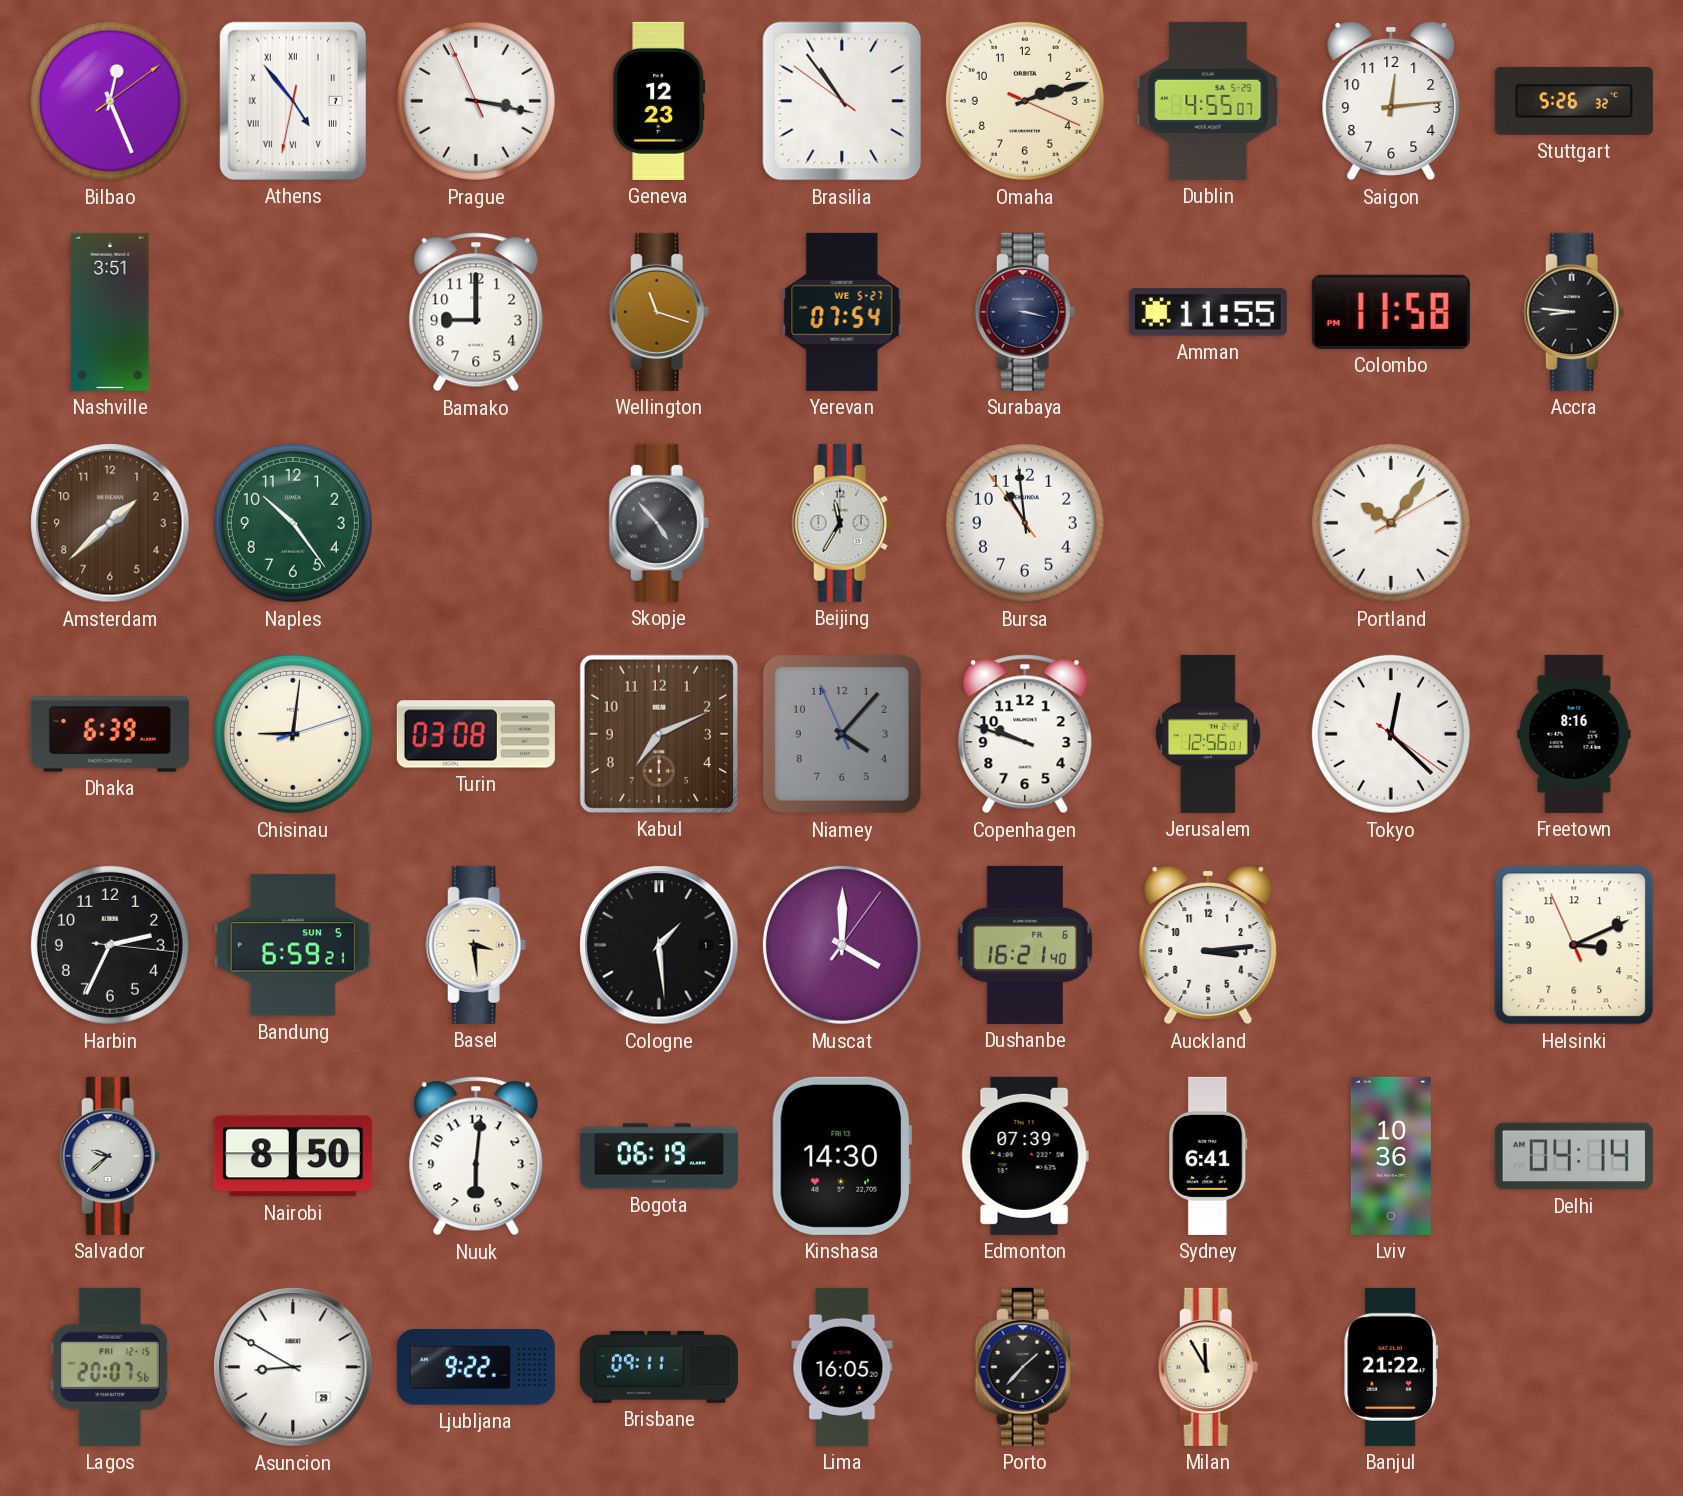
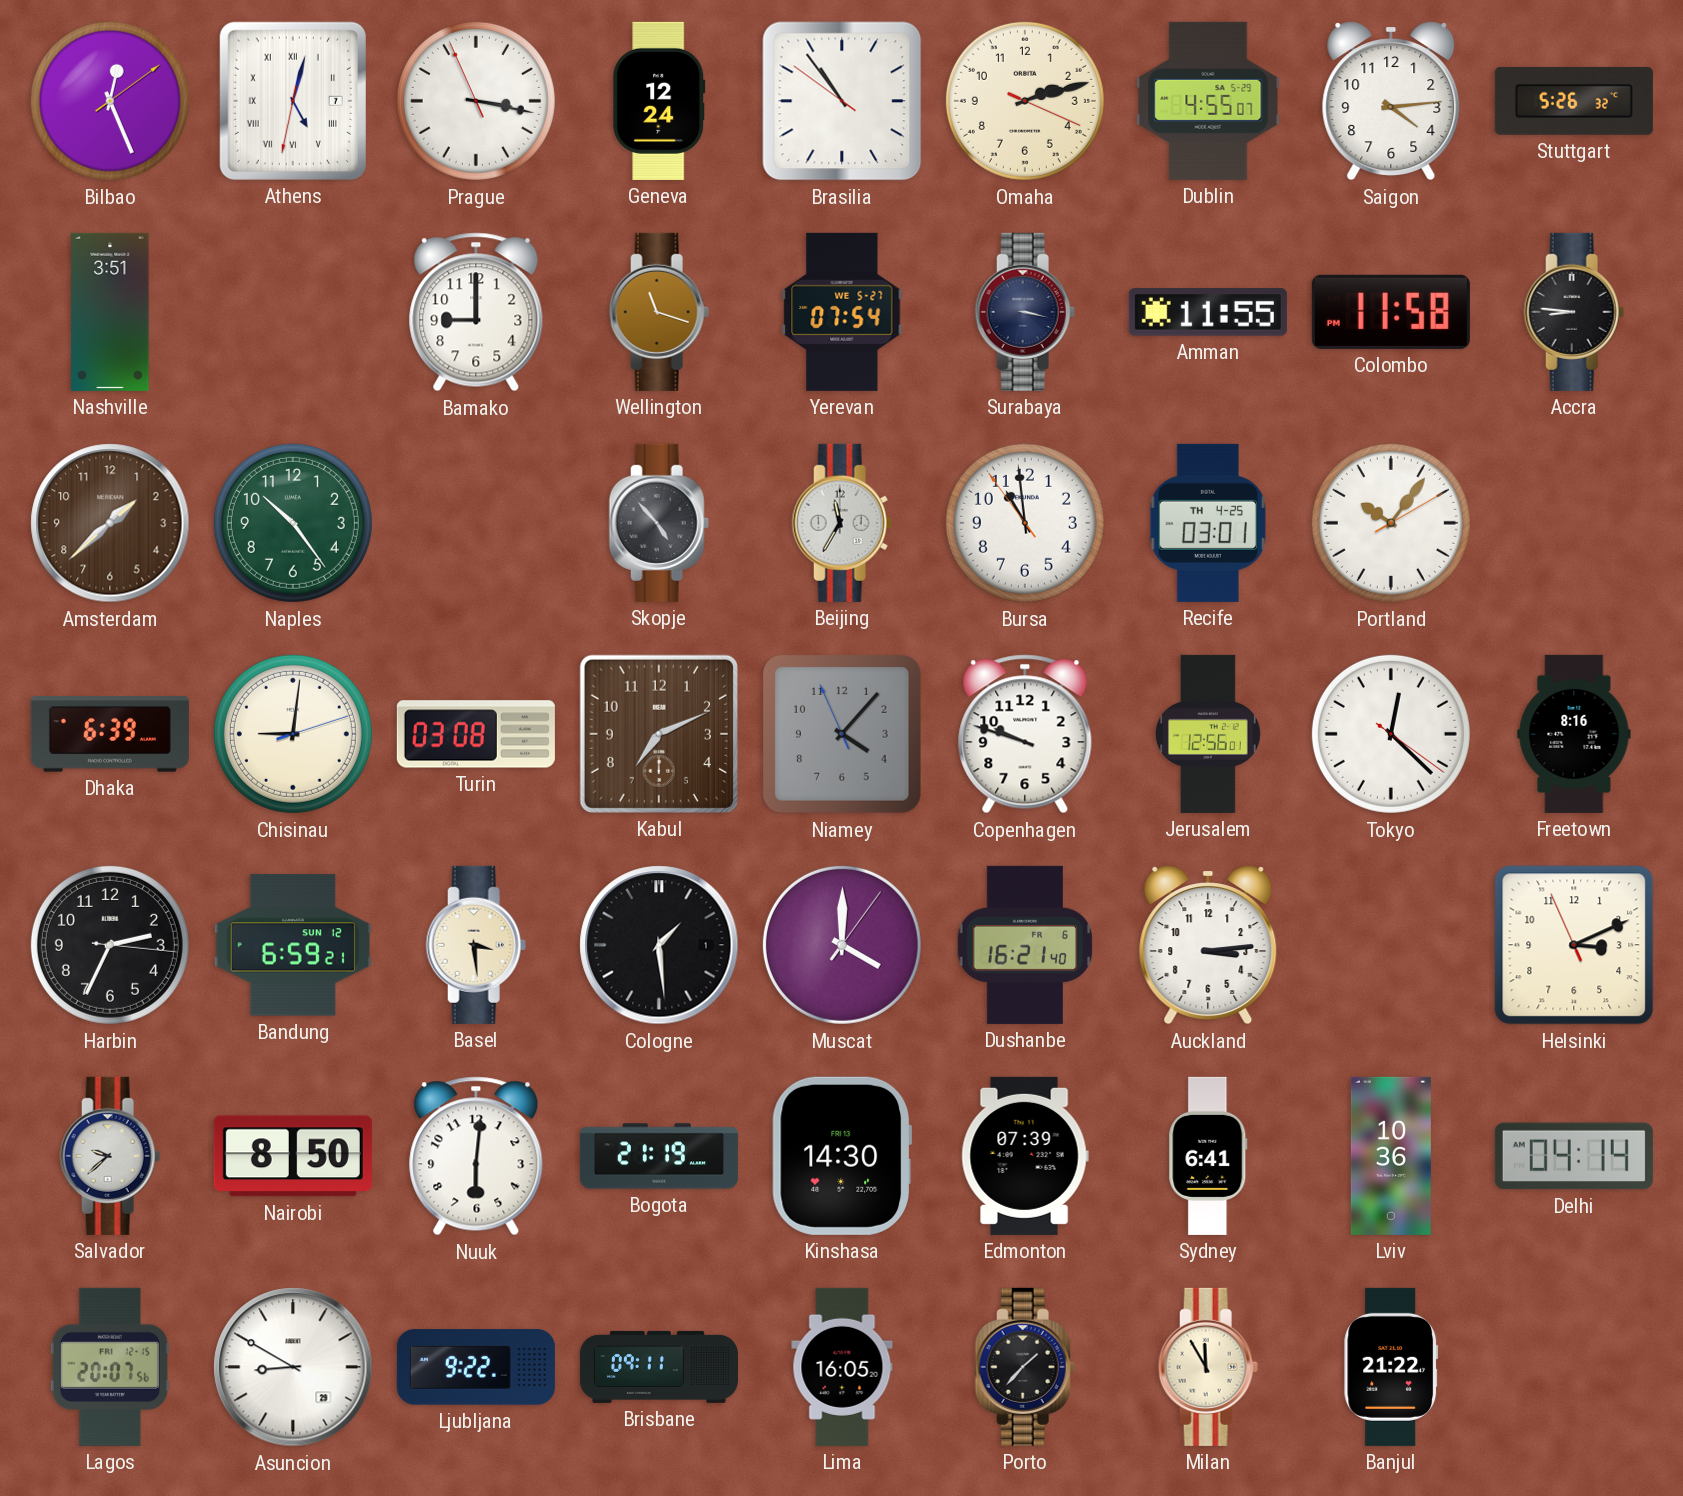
Athens: 4:53 -> 5:02
Geneva: 12:23 -> 12:24
Saigon: 12:14 -> 4:14
Recife: none -> 03:01
Bandung date: SUN 5 -> SUN 12
Bogota: 06:19 -> 21:19
